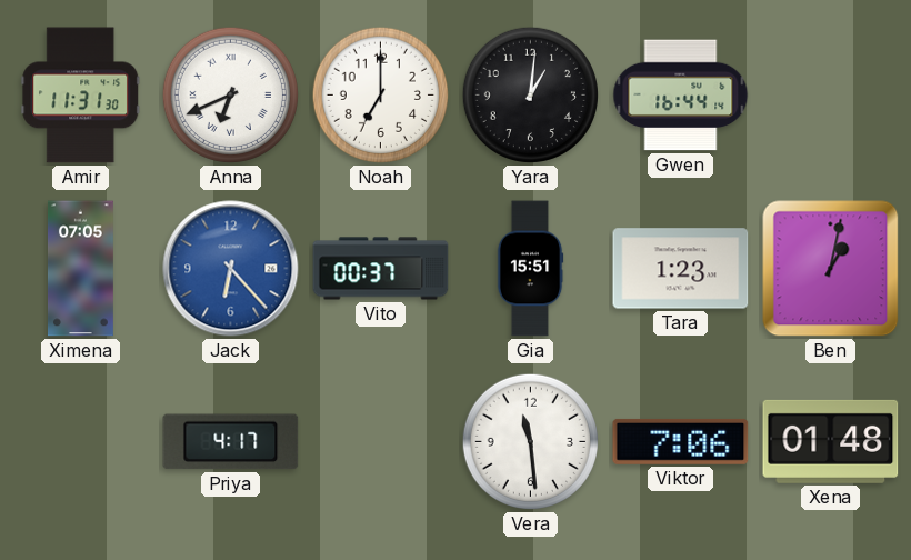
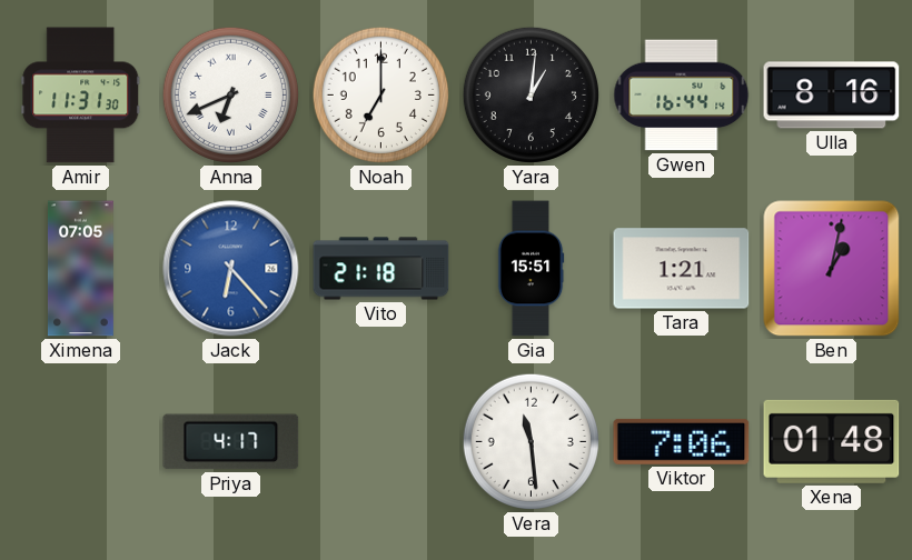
Ulla: none -> 8:16
Vito: 00:37 -> 21:18
Tara: 1:23 -> 1:21
